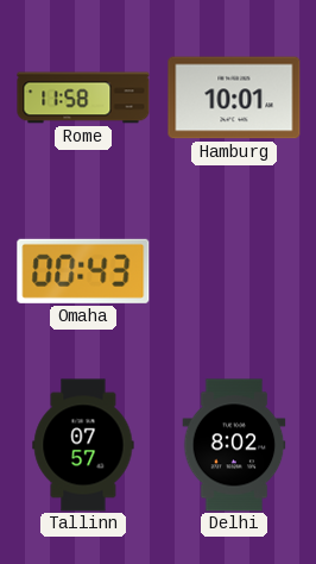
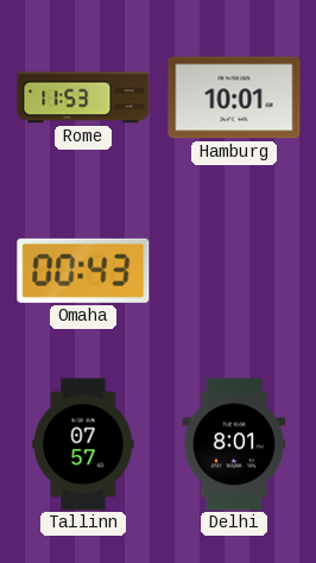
Rome: 11:58 -> 11:53
Delhi: 8:02 -> 8:01
